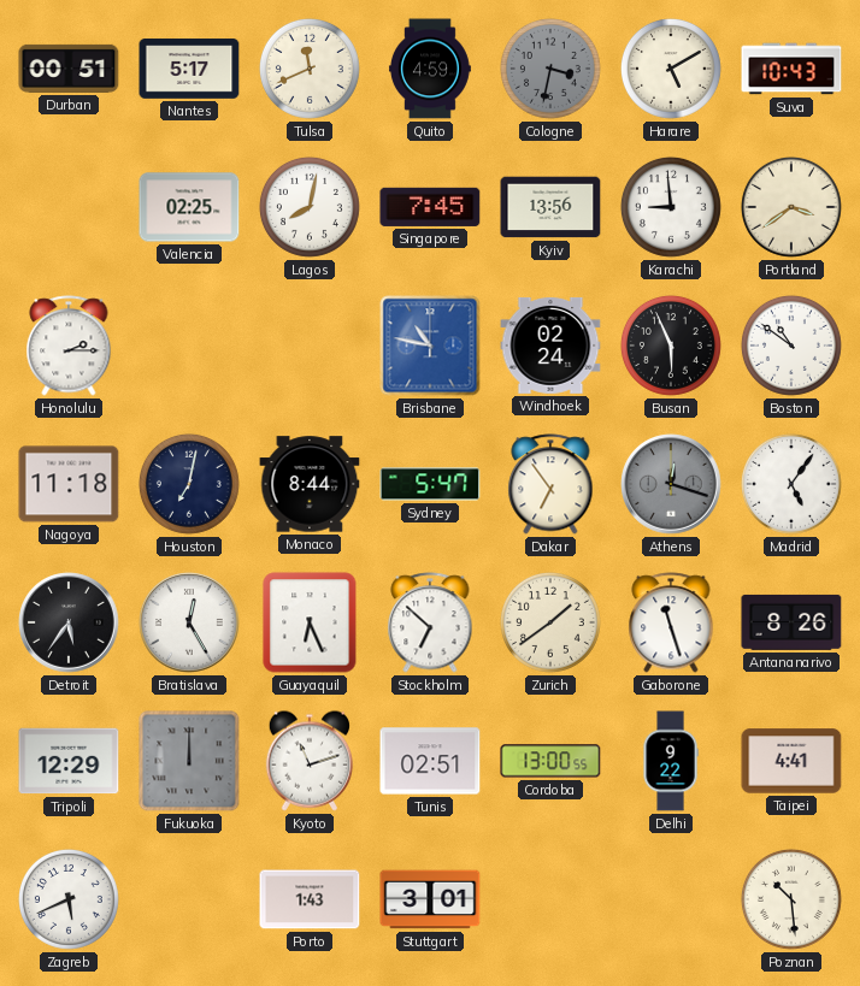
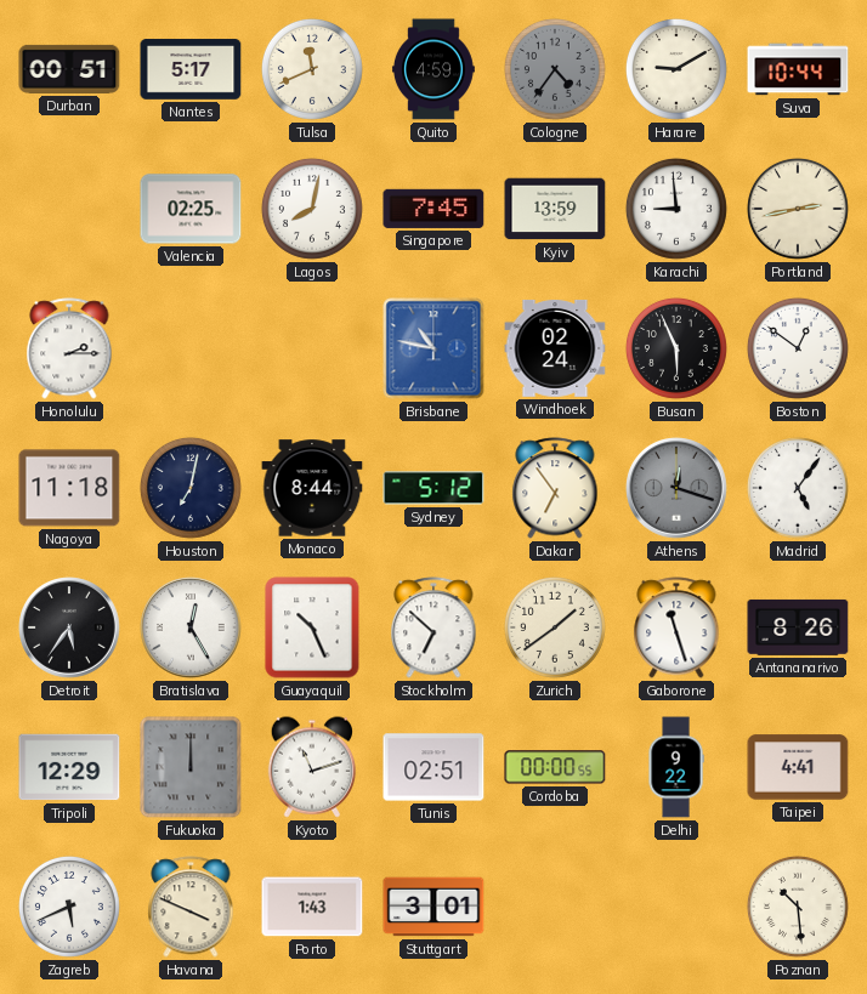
Cologne: 3:32 -> 4:36
Harare: 5:10 -> 9:10
Suva: 10:43 -> 10:44
Kyiv: 13:56 -> 13:59
Portland: 3:39 -> 2:43
Boston: 10:51 -> 12:51
Sydney: 5:47 -> 5:12
Guayaquil: 6:26 -> 10:26
Cordoba: 13:00 -> 00:00
Havana: none -> 3:49
